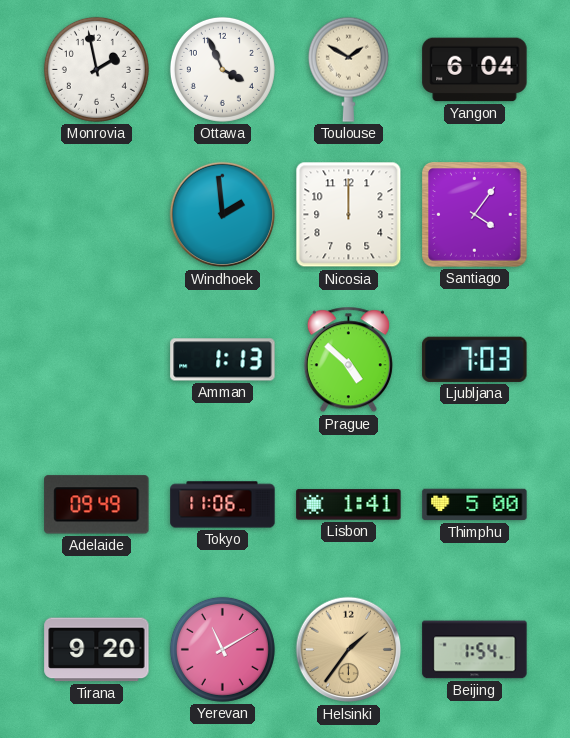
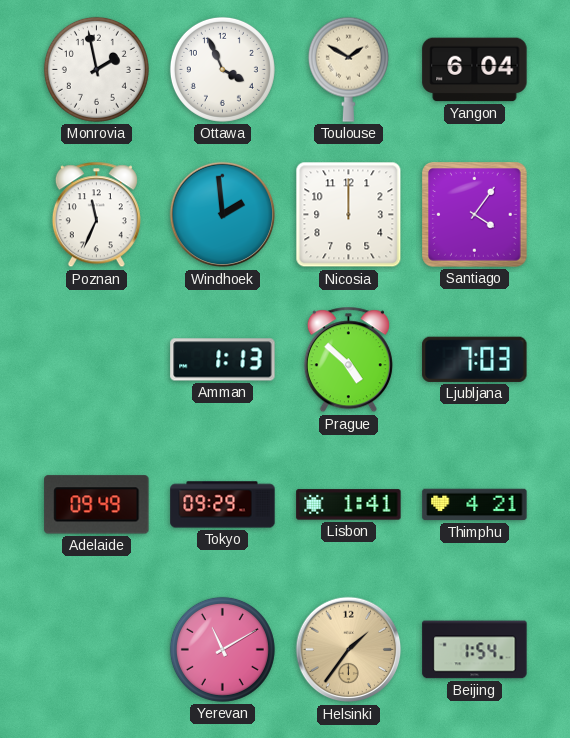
Poznan: none -> 11:34
Tokyo: 11:06 -> 09:29
Thimphu: 5:00 -> 4:21
Tirana: 9:20 -> none
